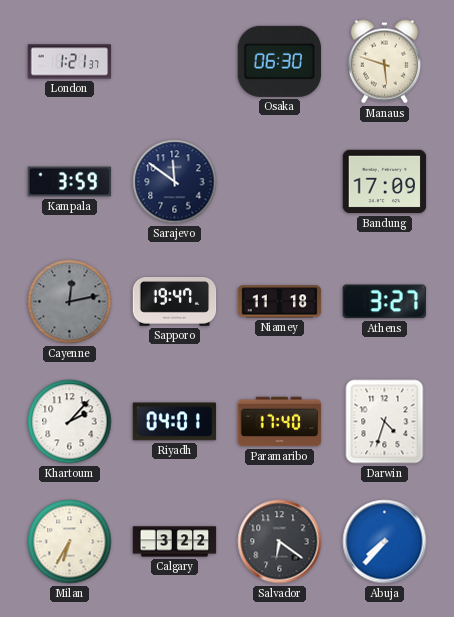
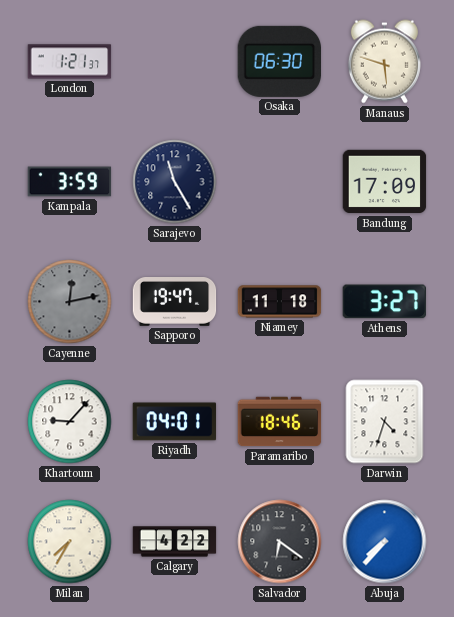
Sarajevo: 11:51 -> 11:25
Khartoum: 2:07 -> 9:07
Paramaribo: 17:40 -> 18:46
Milan: 6:35 -> 7:35
Calgary: 3:22 -> 4:22
